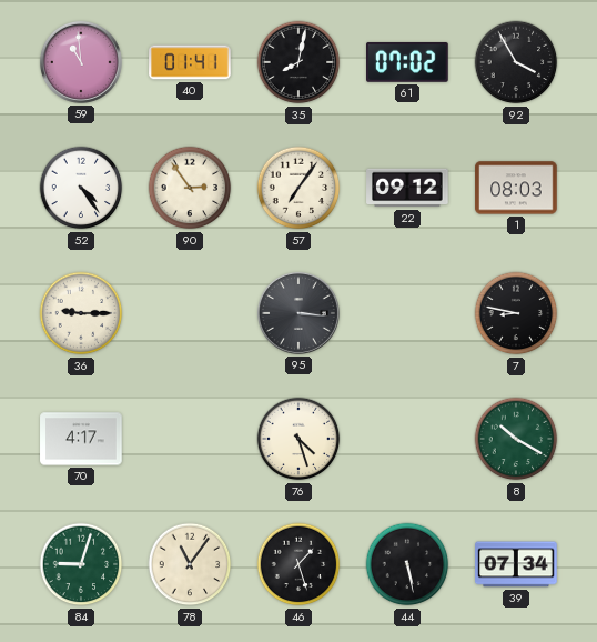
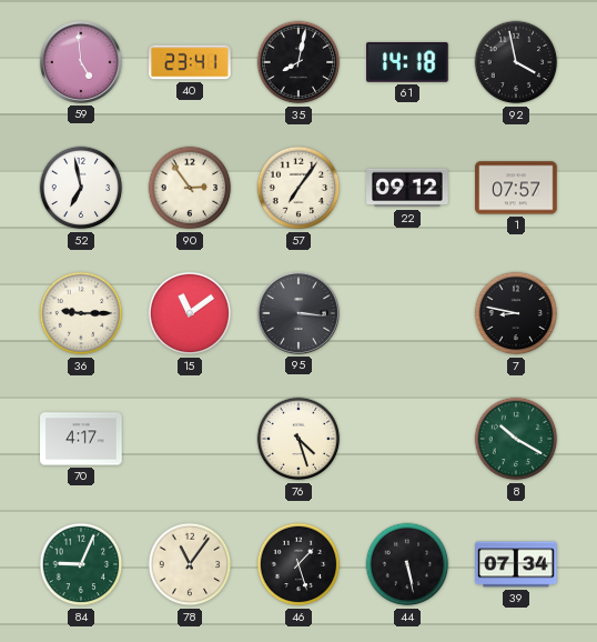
59: 10:59 -> 4:59
40: 01:41 -> 23:41
61: 07:02 -> 14:18
92: 3:55 -> 3:58
52: 4:24 -> 6:58
1: 08:03 -> 07:57
15: none -> 11:09
84: 9:03 -> 9:04
